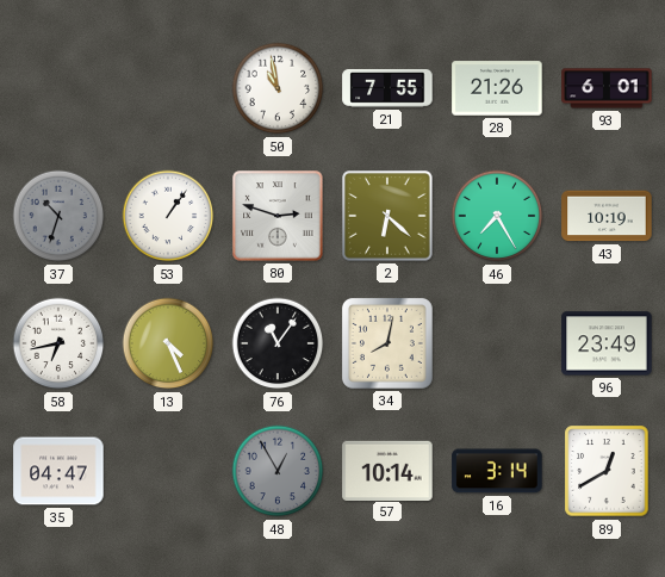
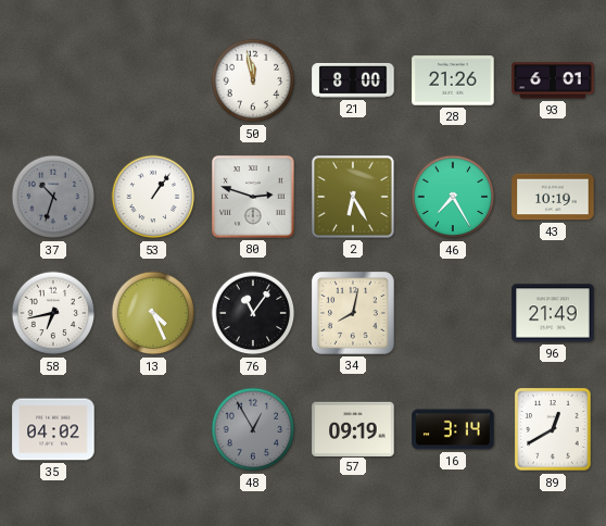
50: 10:58 -> 11:58
21: 7:55 -> 8:00
2: 6:22 -> 6:25
96: 23:49 -> 21:49
35: 04:47 -> 04:02
57: 10:14 -> 09:19
